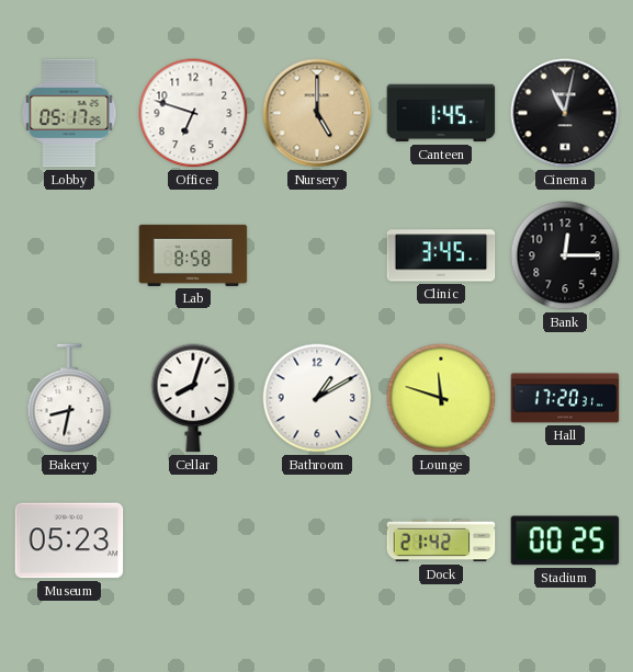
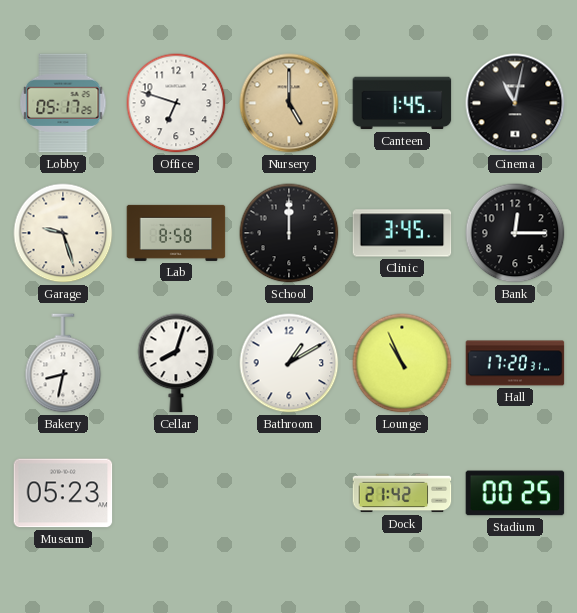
Garage: none -> 9:27
School: none -> 12:00
Lounge: 11:48 -> 10:56
